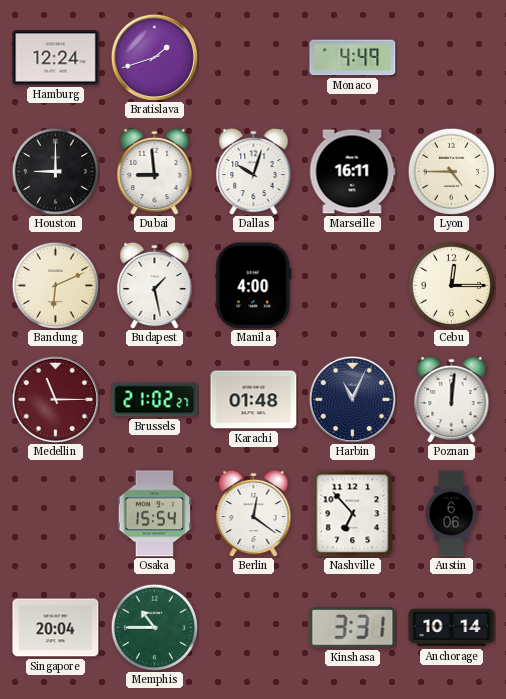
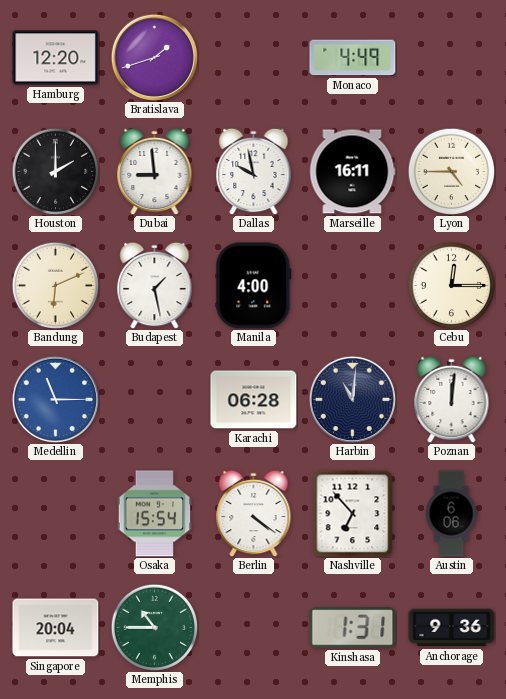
Hamburg: 12:24 -> 12:20
Houston: 9:00 -> 2:00
Dallas: 10:03 -> 9:58
Medellin dial: burgundy -> blue
Brussels: 21:02 -> none
Karachi: 01:48 -> 06:28
Harbin: 11:04 -> 11:01
Berlin: 12:21 -> 4:21
Kinshasa: 3:31 -> 1:31
Anchorage: 10:14 -> 9:36
